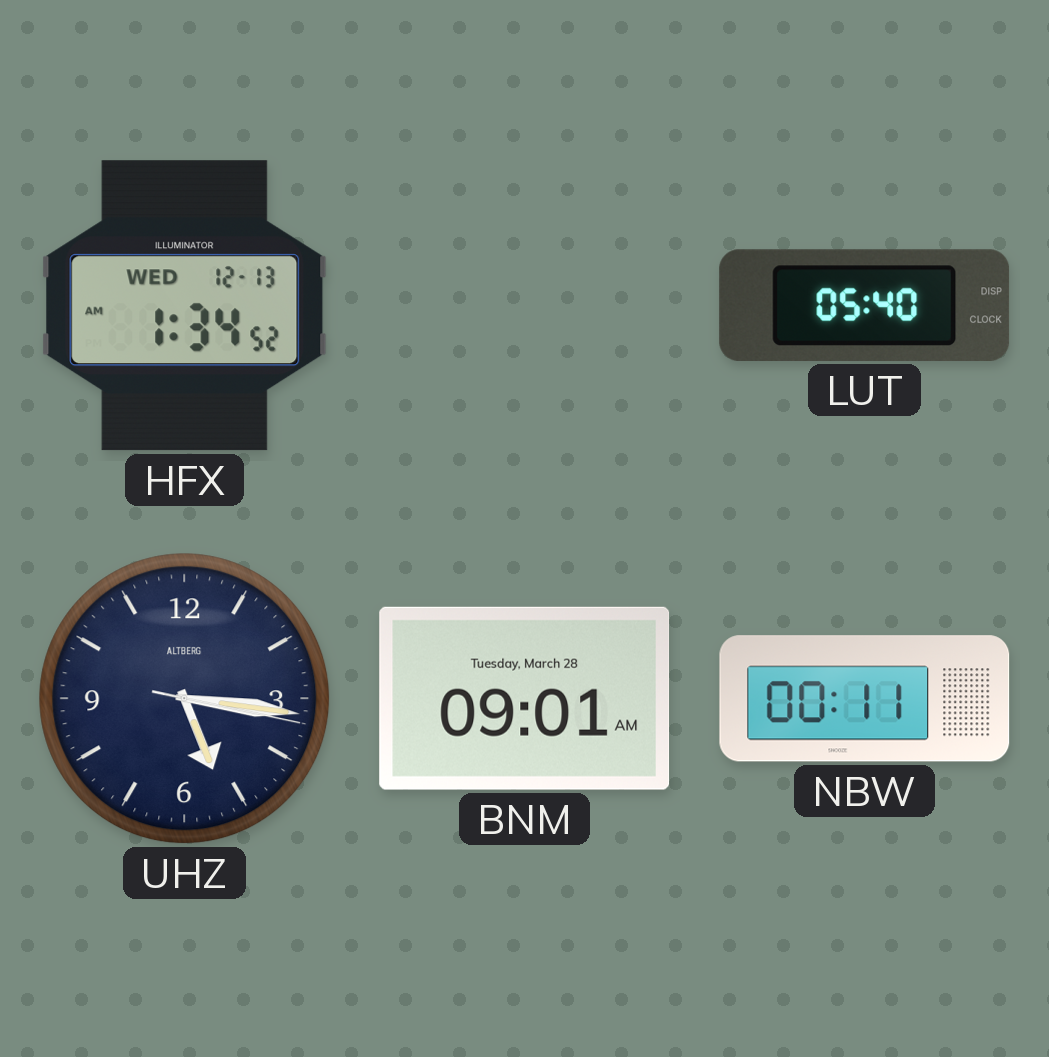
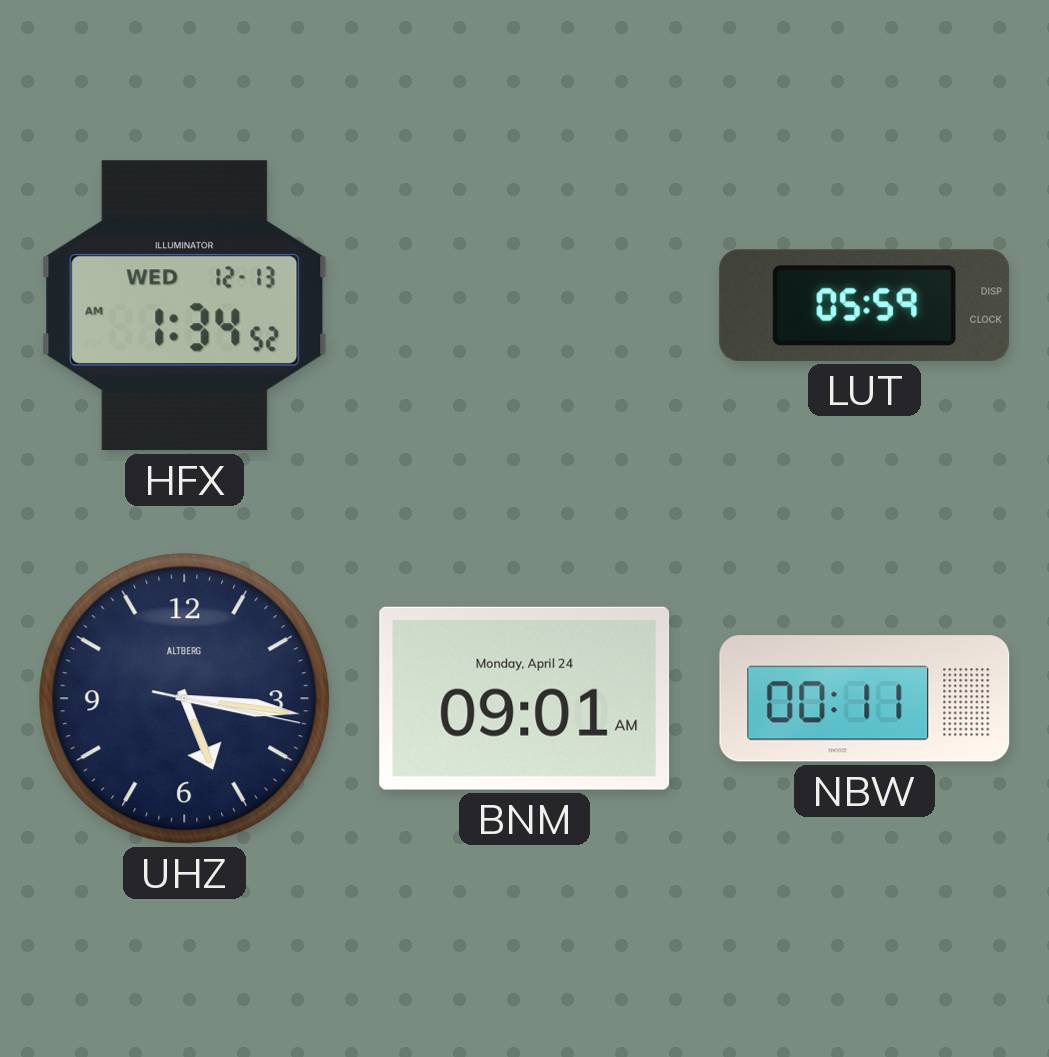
LUT: 05:40 -> 05:59
BNM date: Tuesday, March 28 -> Monday, April 24
